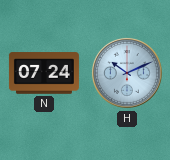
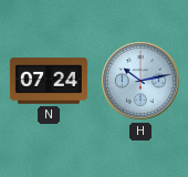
H: 10:11 -> 10:13
